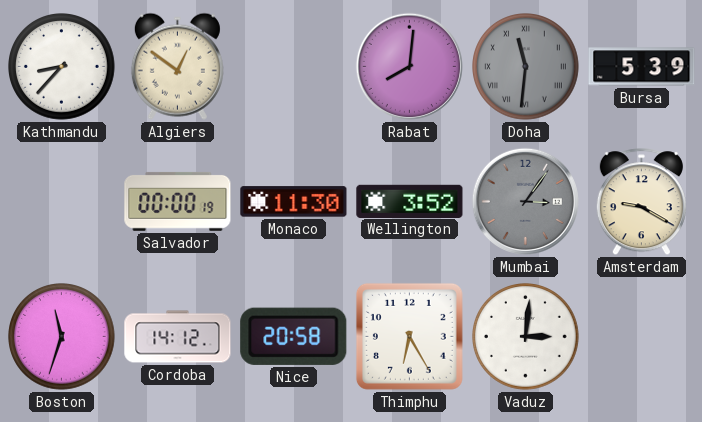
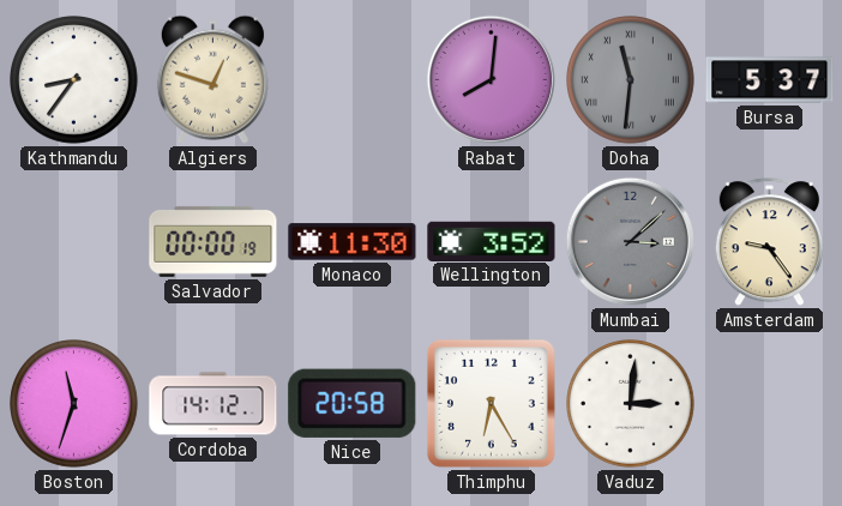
Kathmandu: 8:37 -> 8:36
Algiers: 12:51 -> 12:48
Bursa: 5:39 -> 5:37
Mumbai: 3:06 -> 3:08
Amsterdam: 9:20 -> 9:24
